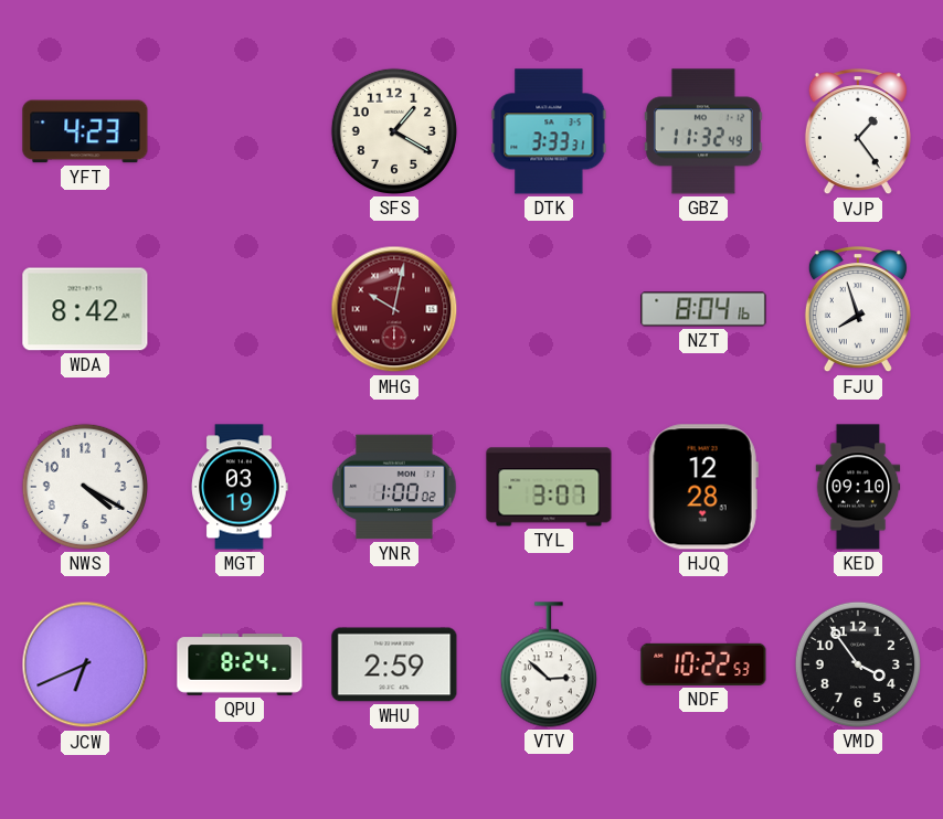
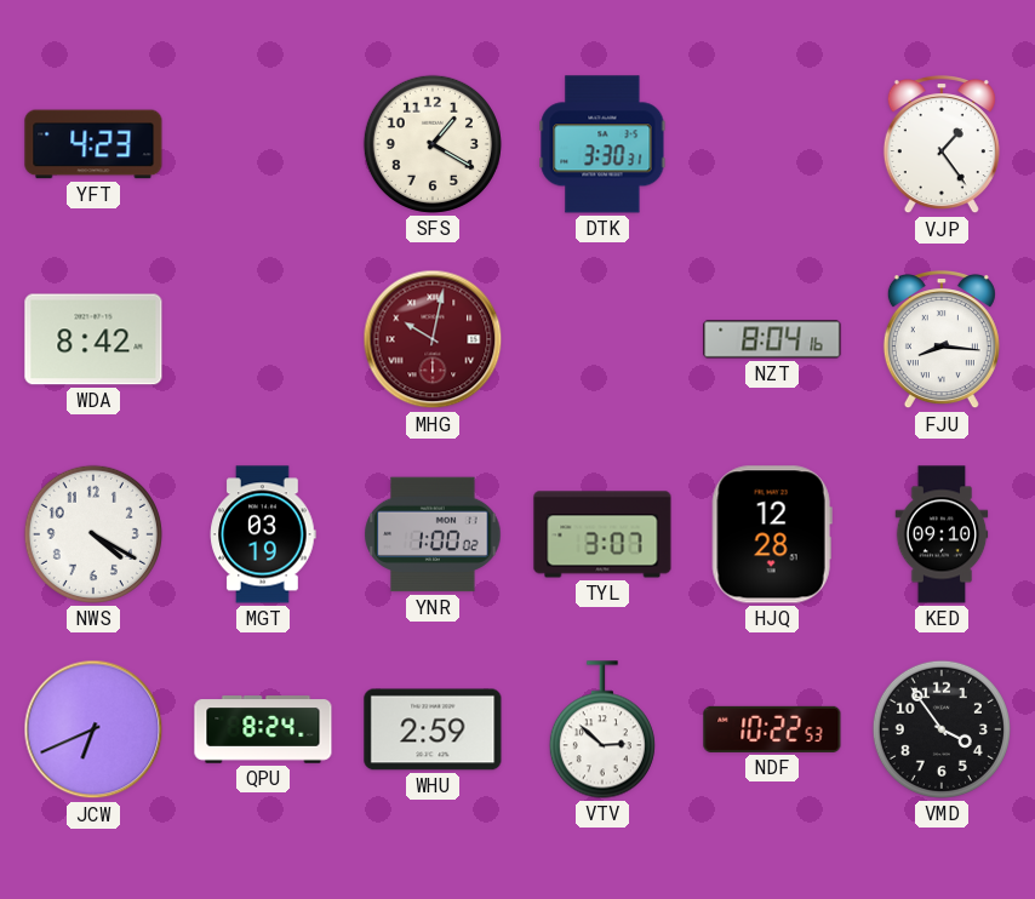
DTK: 3:33 -> 3:30
GBZ: 11:32 -> none
FJU: 7:57 -> 8:16
